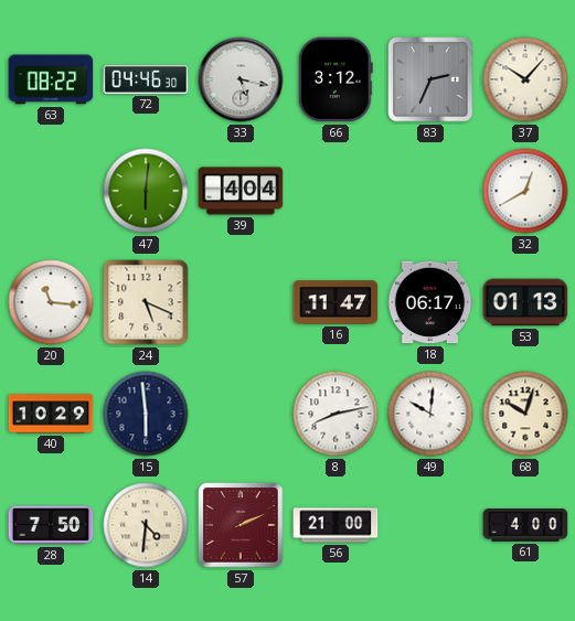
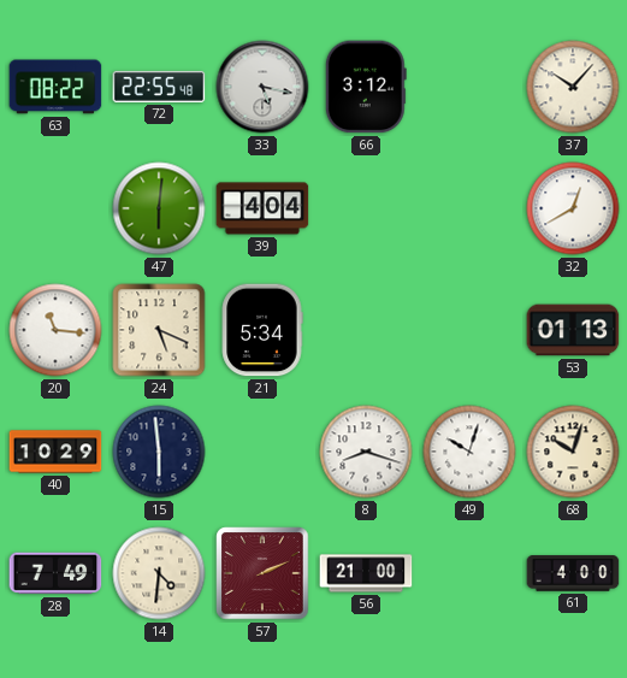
72: 04:46 -> 22:55
83: 2:34 -> none
21: none -> 5:34
16: 11:47 -> none
18: 06:17 -> none
8: 8:13 -> 8:18
49: 10:01 -> 10:03
28: 7:50 -> 7:49
